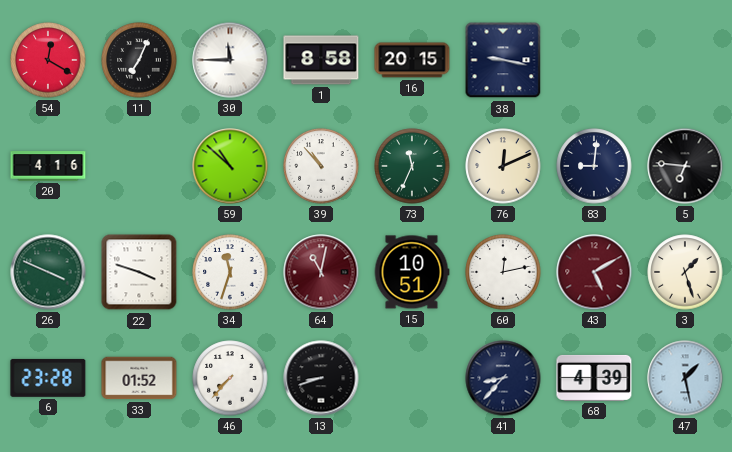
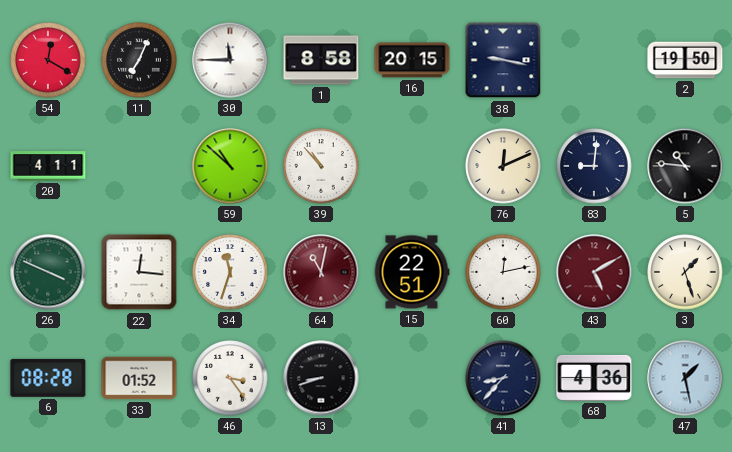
2: none -> 19:50
20: 4:16 -> 4:11
73: 11:34 -> none
5: 6:46 -> 10:46
22: 3:48 -> 12:16
15: 10:51 -> 22:51
6: 23:28 -> 08:28
46: 7:37 -> 3:24
68: 4:39 -> 4:36
